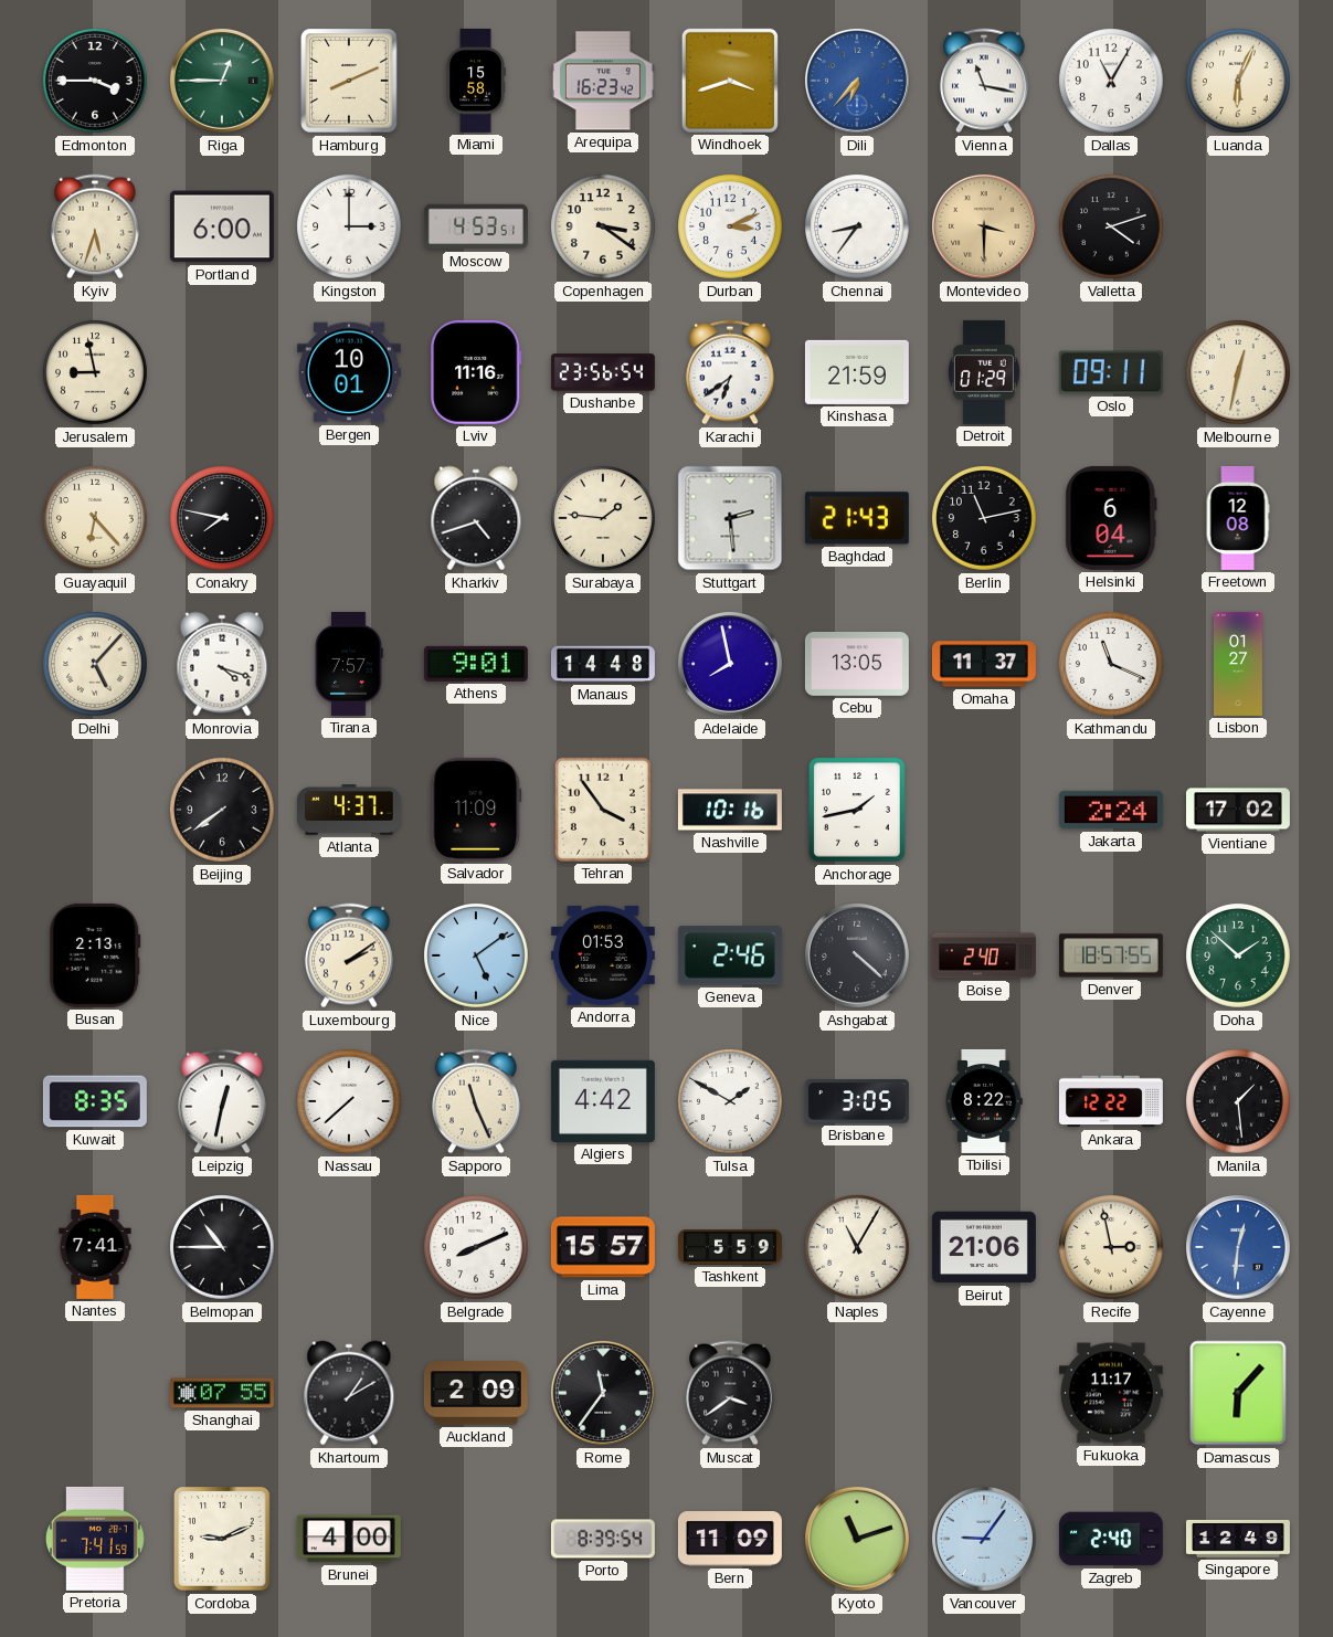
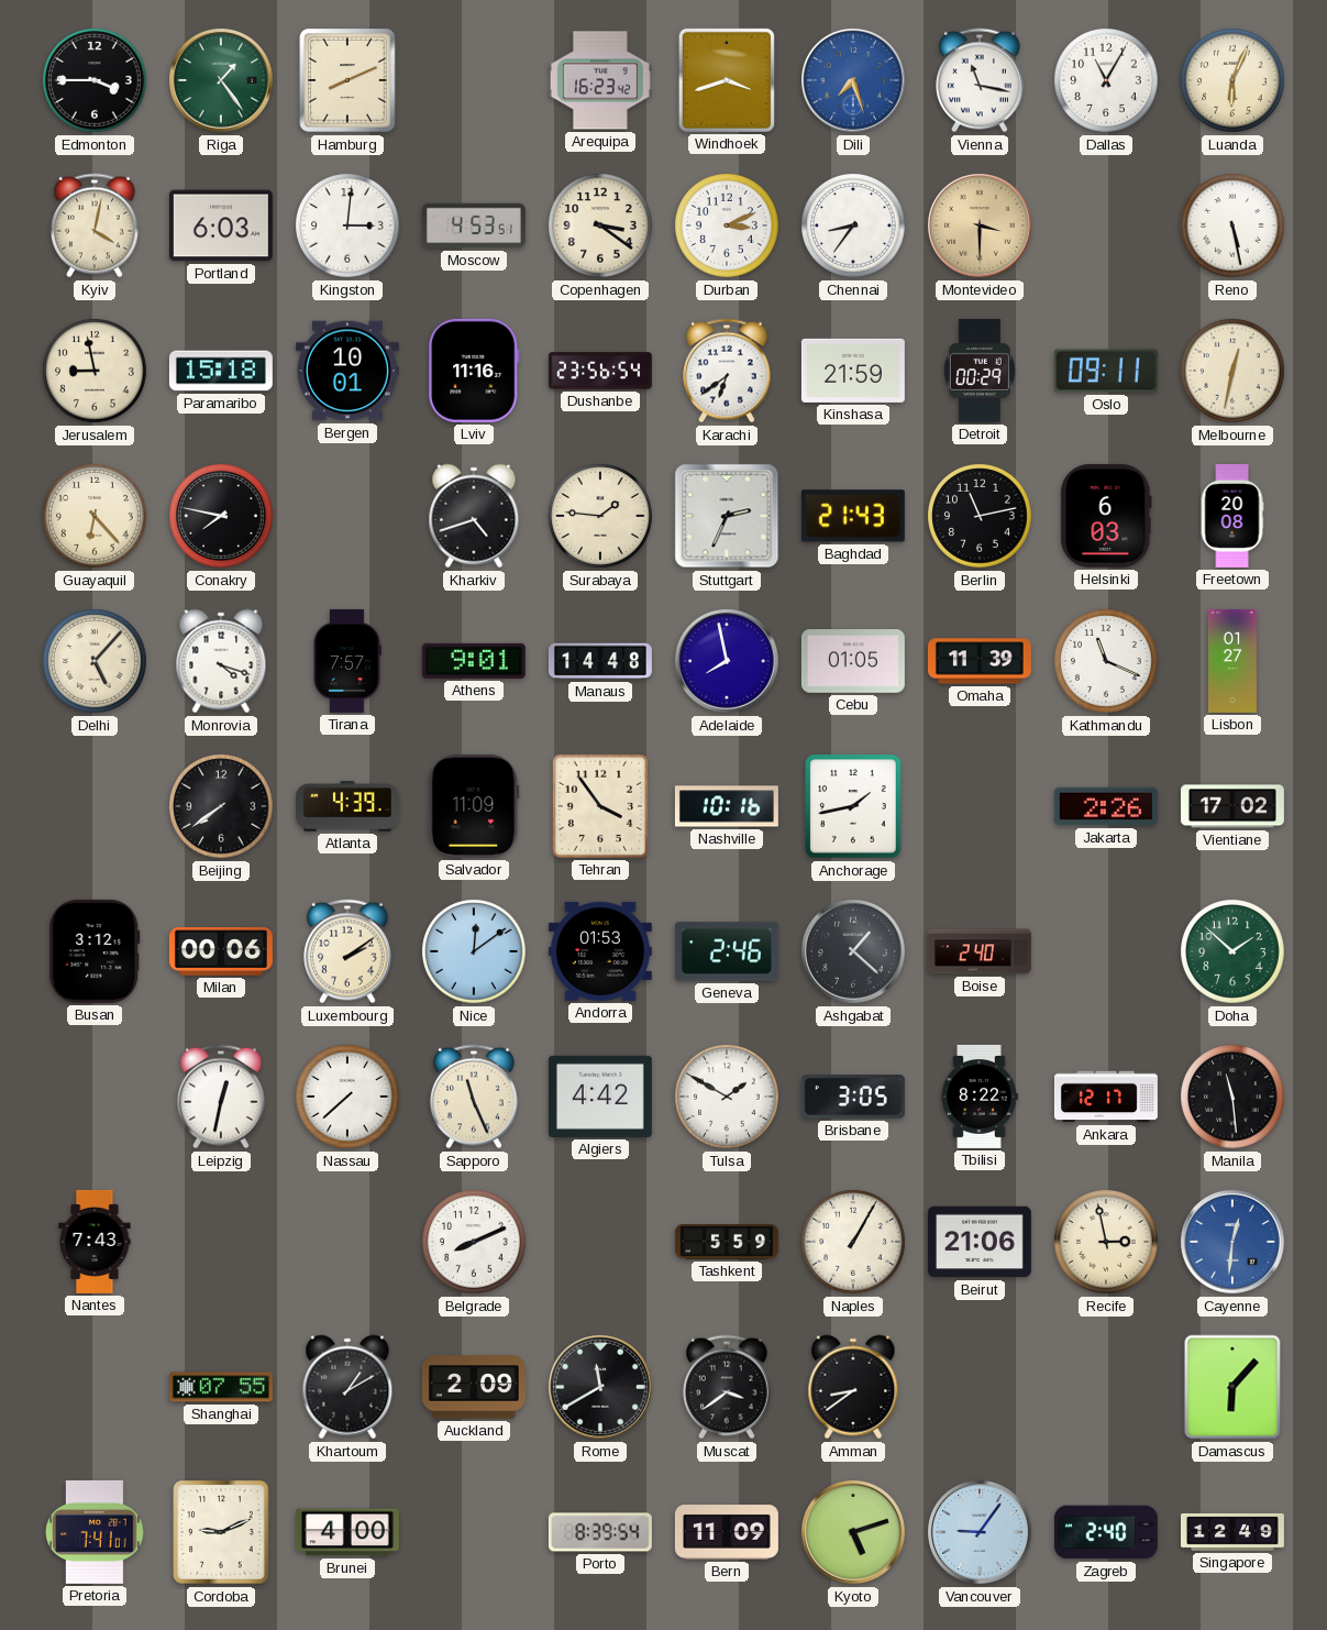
Riga: 12:45 -> 1:24
Miami: 15:58 -> none
Dili: 6:37 -> 7:27
Kyiv: 5:33 -> 4:02
Portland: 6:00 -> 6:03
Kingston: 3:00 -> 3:01
Valletta: 4:12 -> none
Reno: none -> 5:28
Paramaribo: none -> 15:18
Detroit: 01:29 -> 00:29
Stuttgart: 2:29 -> 2:34
Helsinki: 6:04 -> 6:03
Freetown: 12:08 -> 20:08
Cebu: 13:05 -> 01:05
Omaha: 11:37 -> 11:39
Atlanta: 4:37 -> 4:39
Jakarta: 2:24 -> 2:26
Busan: 2:13 -> 3:12
Milan: none -> 00:06
Nice: 5:09 -> 12:09
Ashgabat: 4:22 -> 1:22
Denver: 18:57 -> none
Kuwait: 8:35 -> none
Ankara: 12:22 -> 12:17
Manila: 1:29 -> 11:29
Nantes: 7:41 -> 7:43
Belmopan: 10:45 -> none
Lima: 15:57 -> none
Naples: 11:05 -> 1:05
Rome: 11:36 -> 11:40
Amman: none -> 8:39
Fukuoka: 11:17 -> none
Pretoria: 7:41:59 -> 7:41:01
Kyoto: 11:12 -> 5:12
